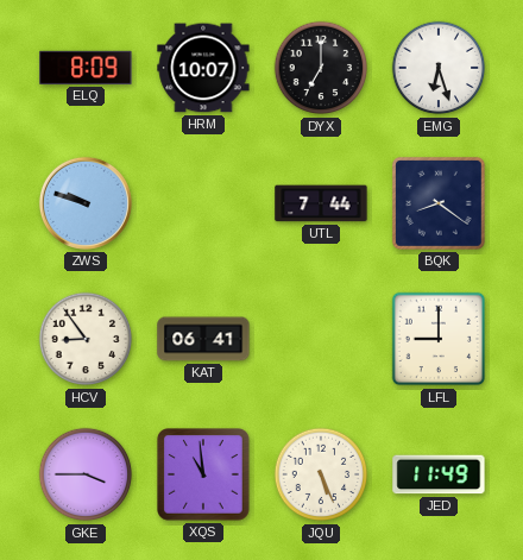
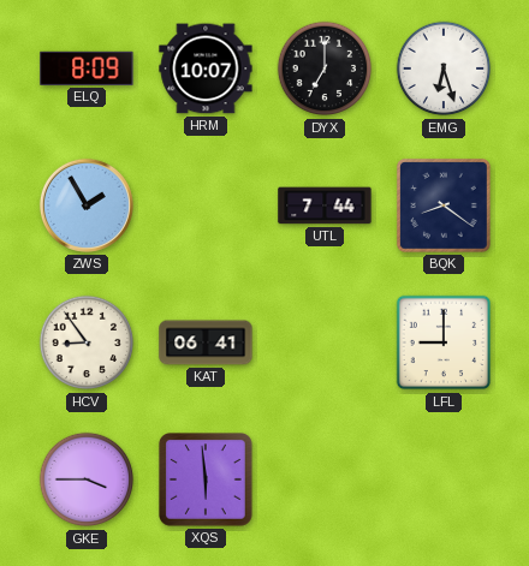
ZWS: 9:48 -> 1:55
XQS: 10:59 -> 5:59
JQU: 5:26 -> none
JED: 11:49 -> none
